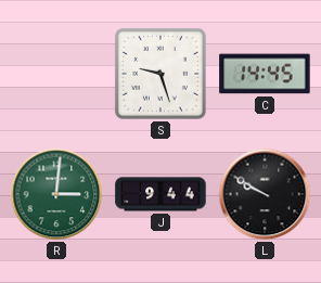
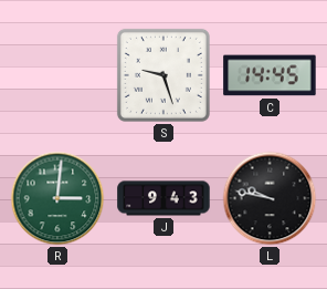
J: 9:44 -> 9:43
L: 9:50 -> 9:47
